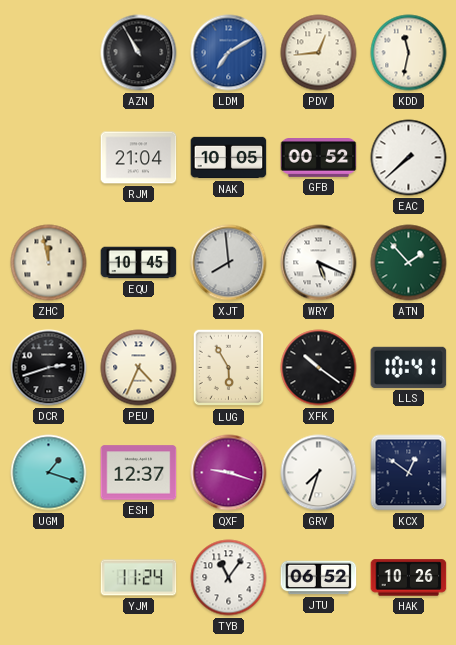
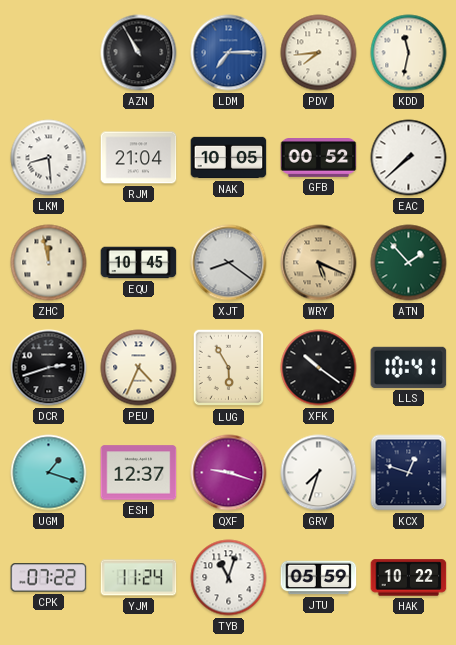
LDM: 7:10 -> 7:15
PDV: 12:44 -> 7:44
LKM: none -> 8:29
XJT: 7:59 -> 8:21
WRY dial: white -> champagne
KCX: 12:51 -> 12:48
CPK: none -> 07:22
TYB: 11:06 -> 11:03
JTU: 06:52 -> 05:59
HAK: 10:26 -> 10:22
